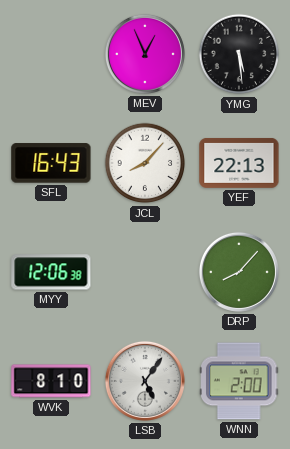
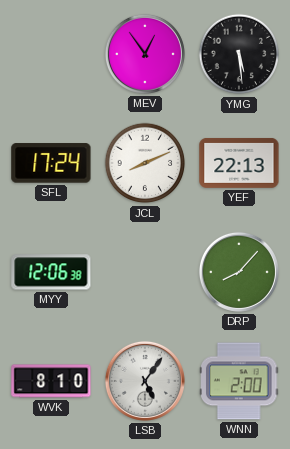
MEV: 12:56 -> 12:54
SFL: 16:43 -> 17:24
JCL: 8:07 -> 8:11
